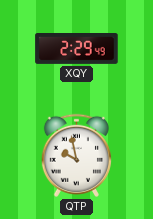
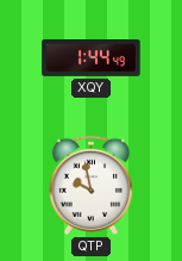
XQY: 2:29 -> 1:44
